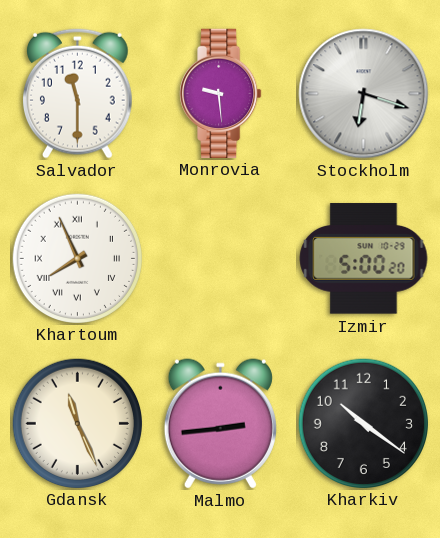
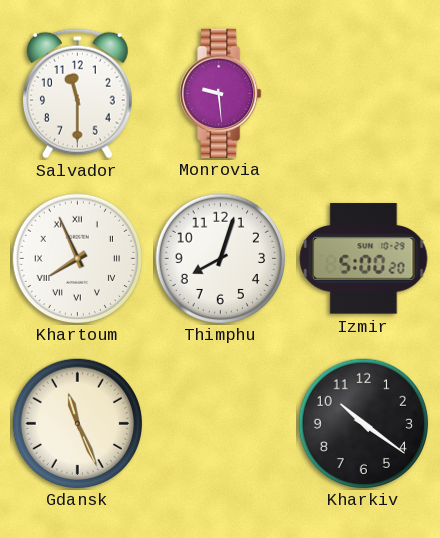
Stockholm: 6:18 -> none
Thimphu: none -> 8:03
Malmo: 2:44 -> none
